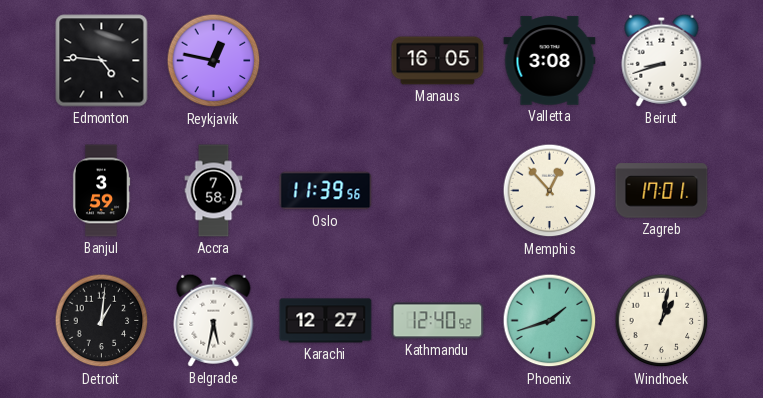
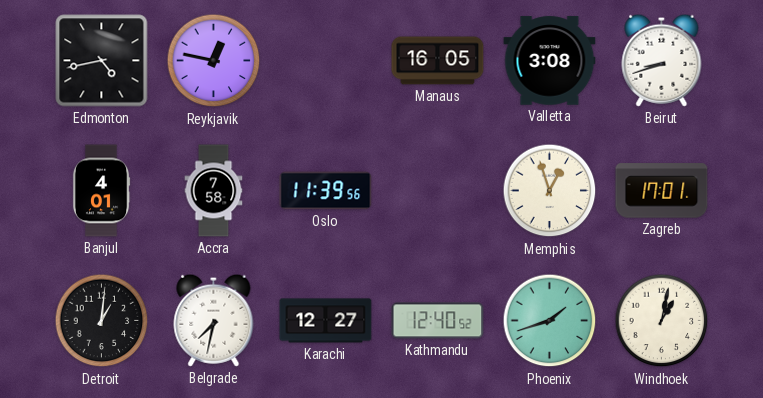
Edmonton: 4:46 -> 4:43
Banjul: 3:59 -> 4:01
Memphis: 12:53 -> 12:57
Belgrade: 5:32 -> 7:32
